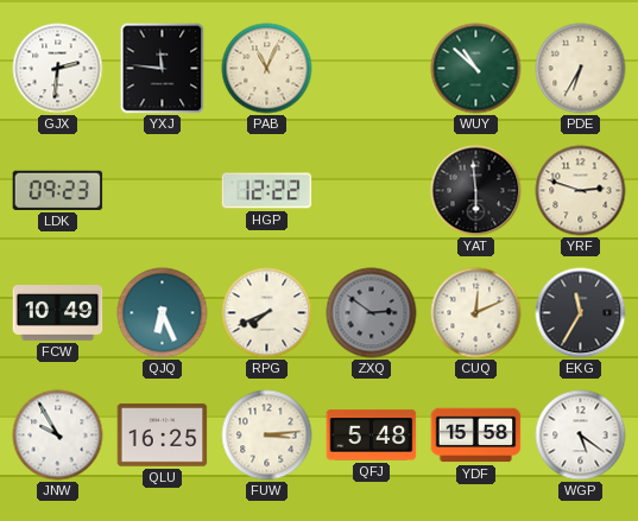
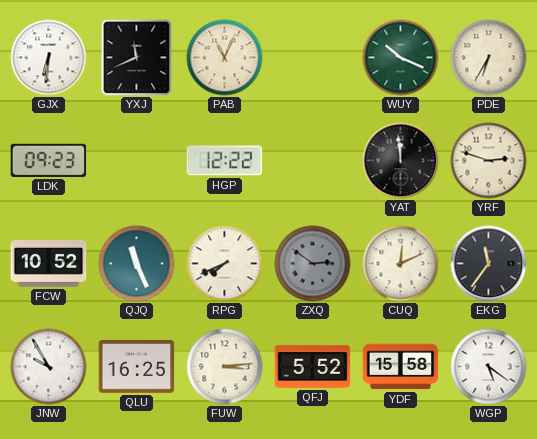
GJX: 2:31 -> 6:31
YXJ: 11:46 -> 11:41
WUY: 10:52 -> 10:19
YAT: 5:59 -> 11:59
FCW: 10:49 -> 10:52
QJQ: 6:26 -> 11:26
EKG: 11:35 -> 11:36
QFJ: 5:48 -> 5:52
